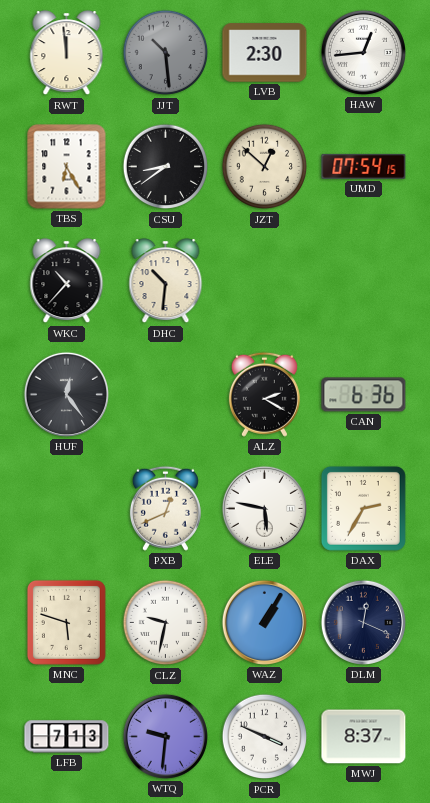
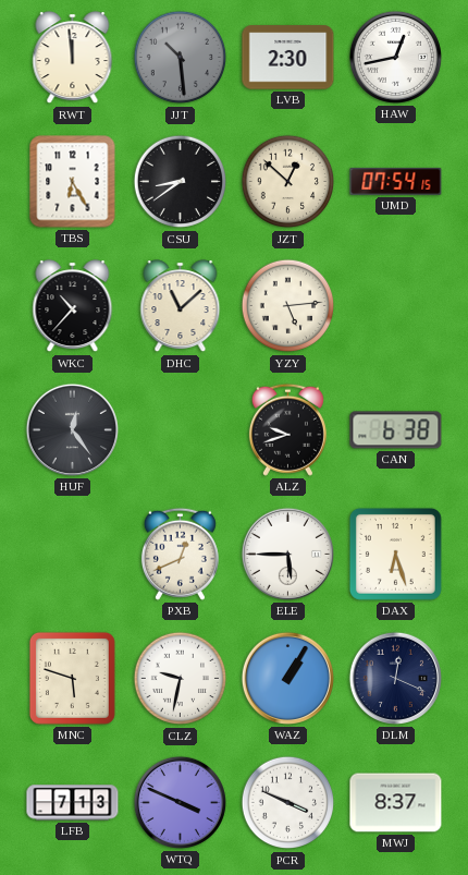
HAW: 12:44 -> 12:43
DHC: 10:31 -> 11:08
YZY: none -> 5:14
ALZ: 2:20 -> 9:42
CAN: 6:36 -> 6:38
ELE: 5:47 -> 5:45
DAX: 2:35 -> 6:27
WTQ: 9:31 -> 3:49
